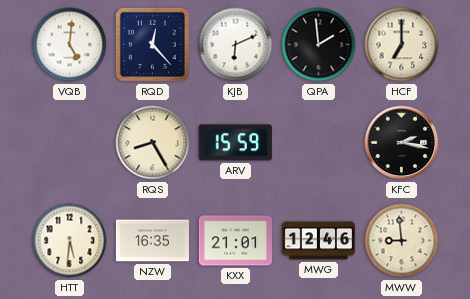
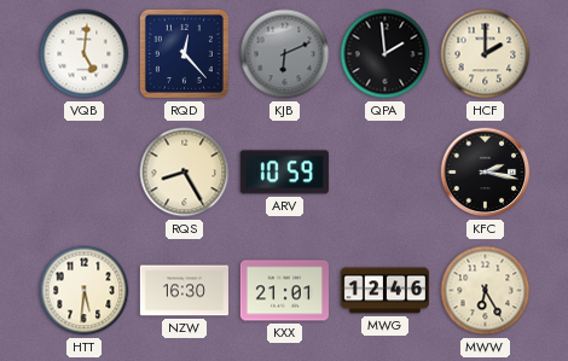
KJB dial: white -> grey
HCF: 7:00 -> 2:00
ARV: 15:59 -> 10:59
NZW: 16:35 -> 16:30
MWW: 8:59 -> 6:25
